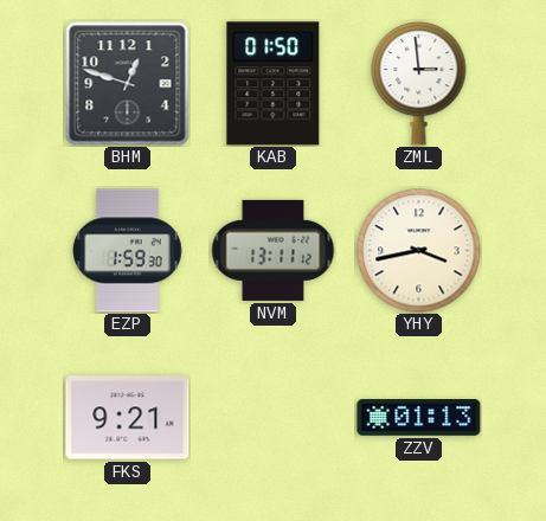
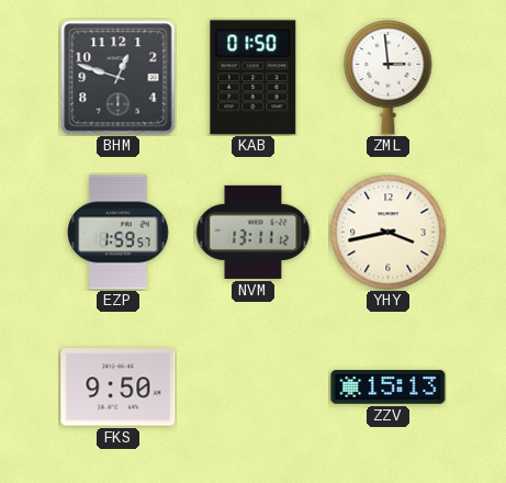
EZP: 1:59:30 -> 1:59:57
FKS: 9:21 -> 9:50
ZZV: 01:13 -> 15:13
